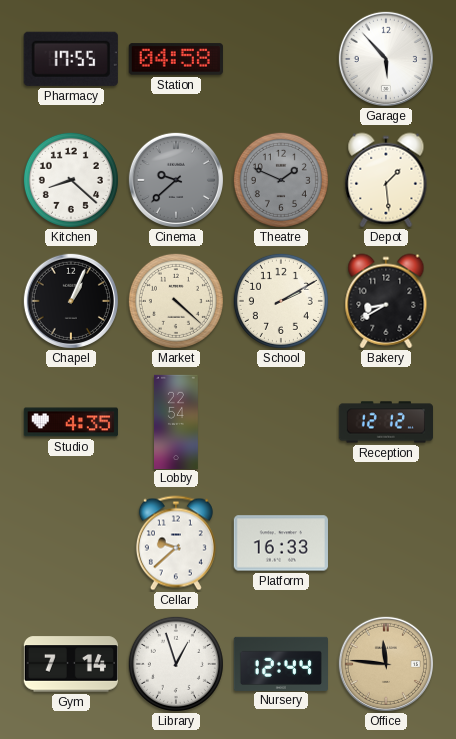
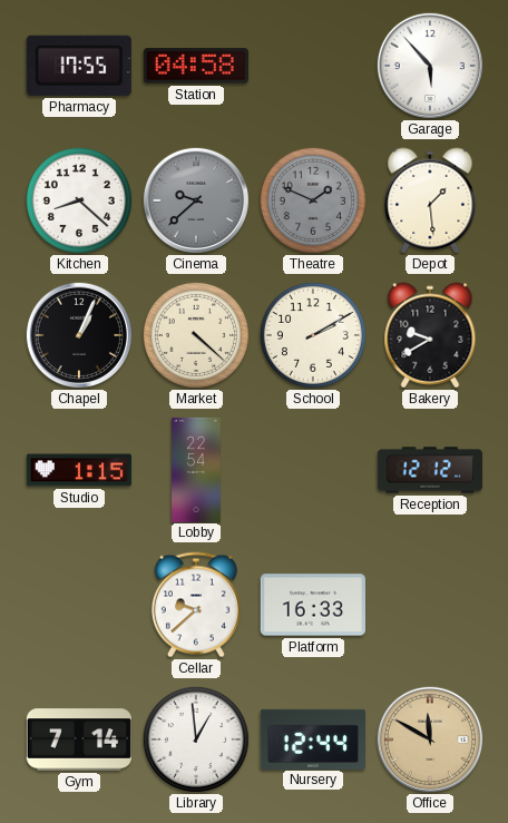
Bakery: 8:40 -> 9:40
Studio: 4:35 -> 1:15
Library: 12:57 -> 12:59
Office: 11:46 -> 11:50
